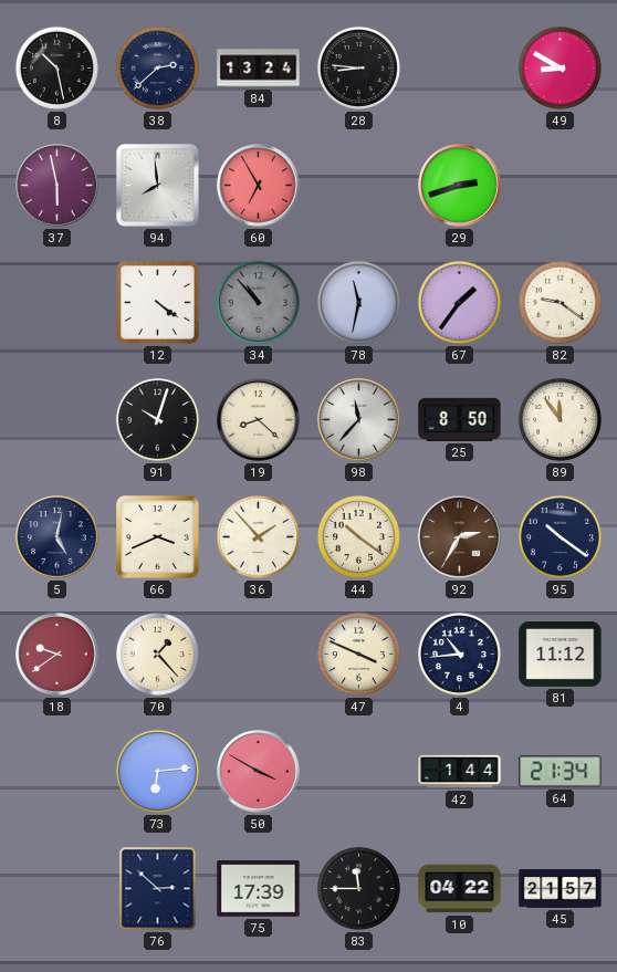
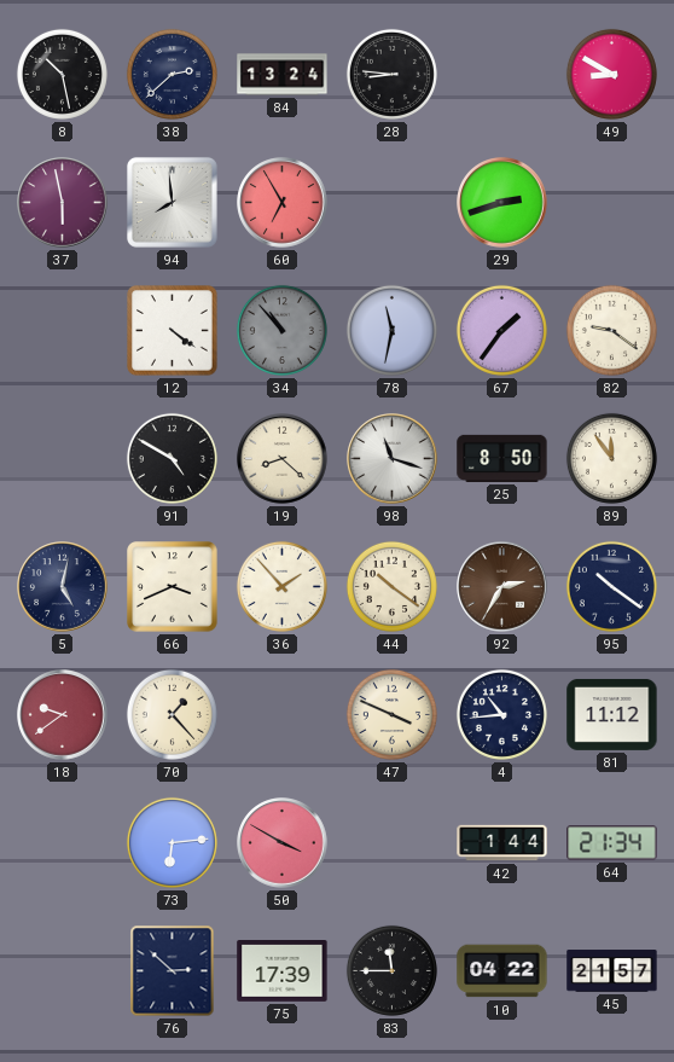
91: 10:03 -> 4:50
98: 11:37 -> 11:18
